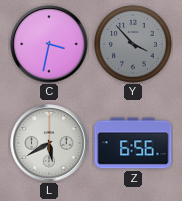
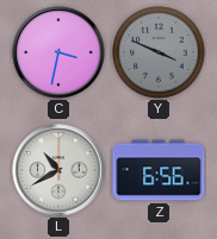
Y: 3:53 -> 3:49
L: 5:40 -> 10:40
